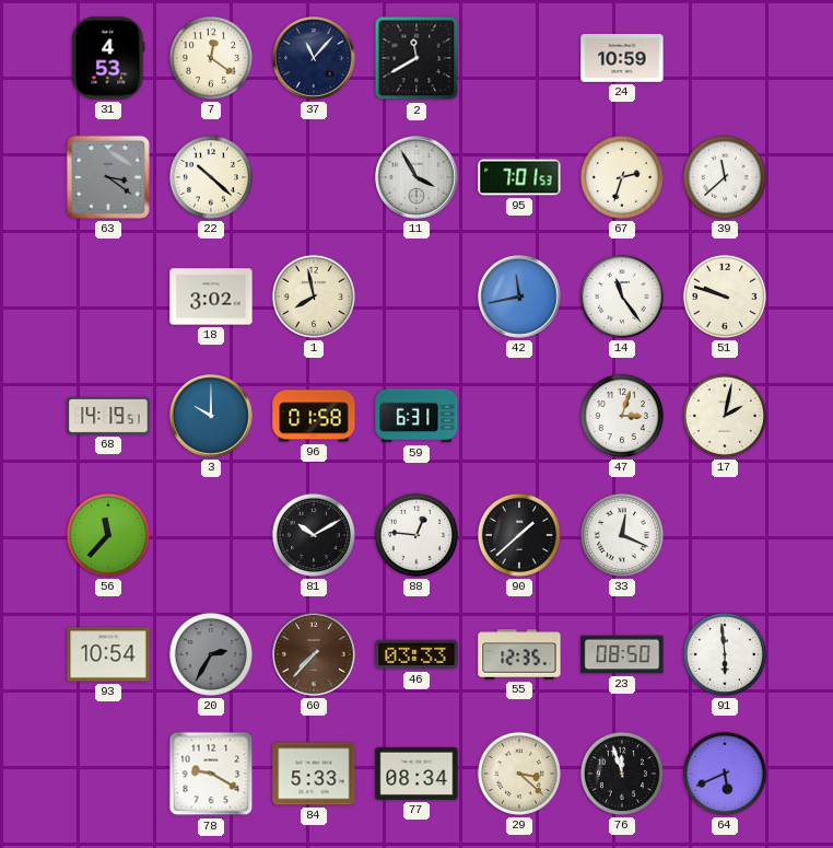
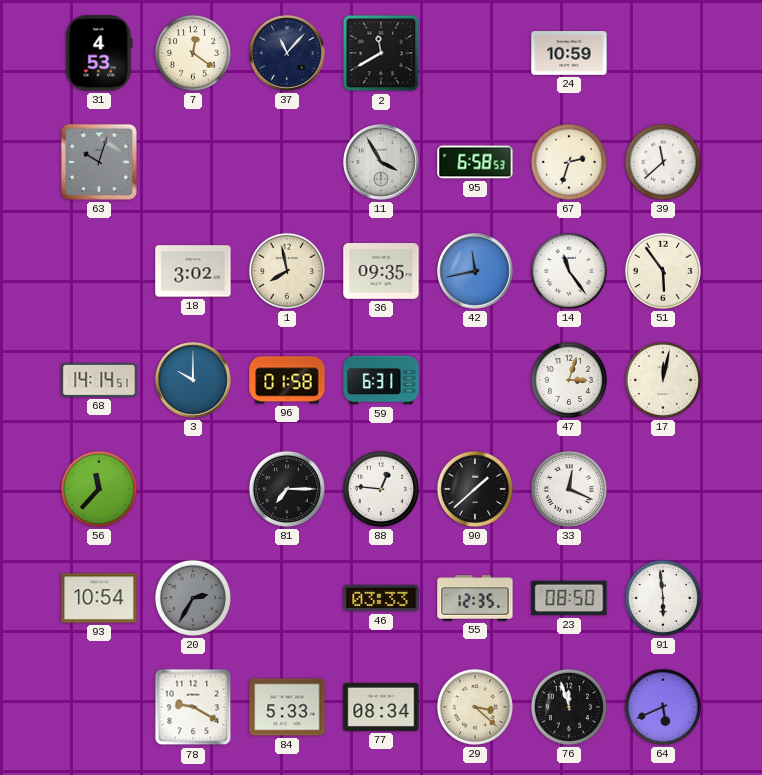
63: 3:21 -> 10:03
22: 10:22 -> none
95: 7:01 -> 6:58
36: none -> 09:35
51: 9:48 -> 5:54
68: 14:19 -> 14:14
17: 2:02 -> 12:02
81: 10:10 -> 7:15
60: 7:37 -> none
